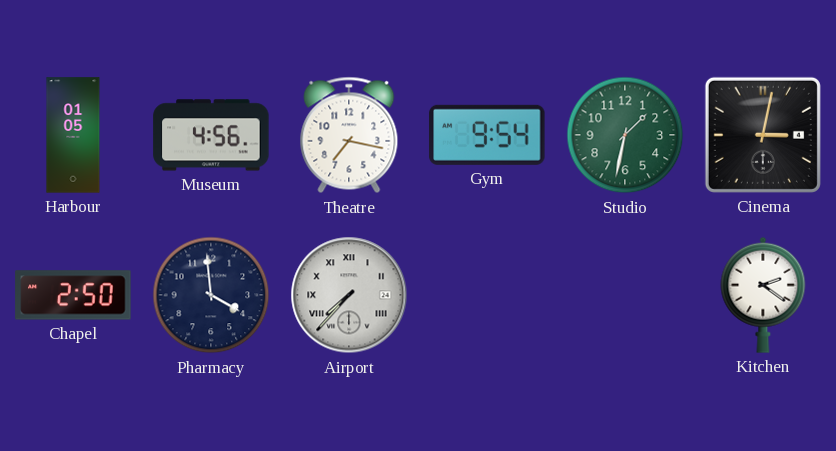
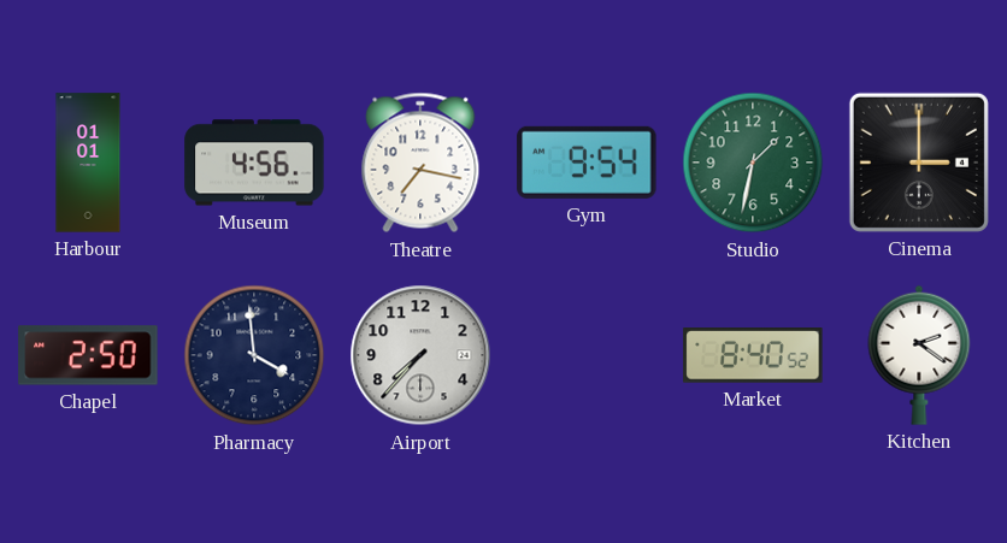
Harbour: 01:05 -> 01:01
Cinema: 3:02 -> 3:00
Airport numerals: Roman -> Arabic
Market: none -> 8:40
